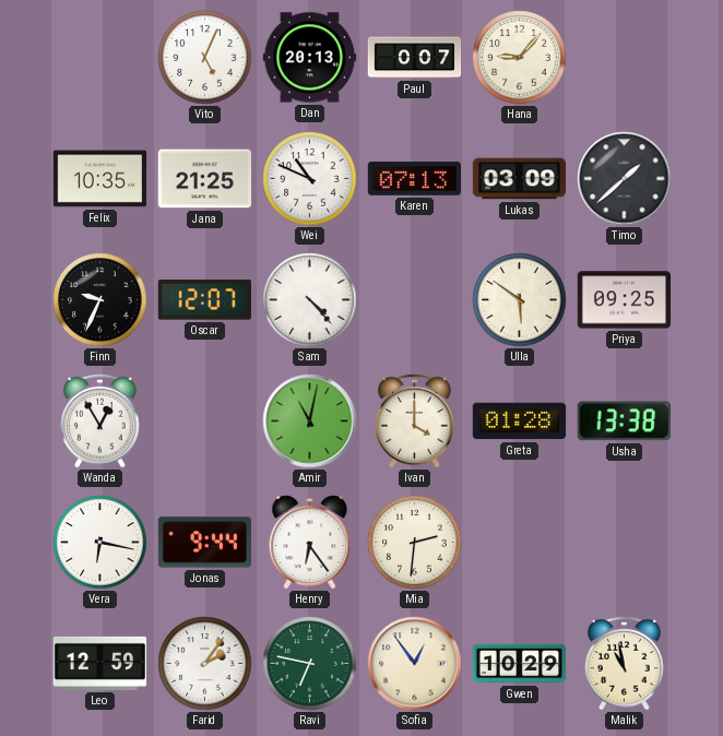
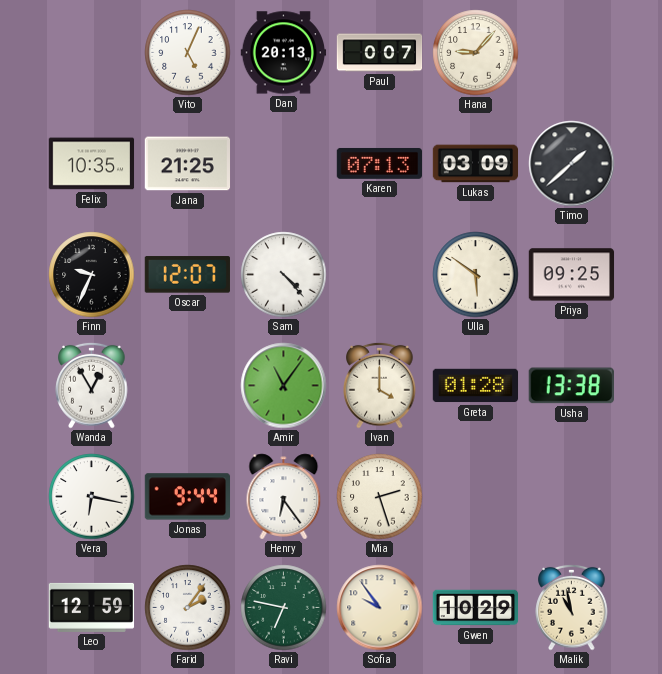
Wei: 10:49 -> none
Amir: 11:02 -> 11:06
Mia: 2:31 -> 2:27
Sofia: 12:54 -> 9:54
